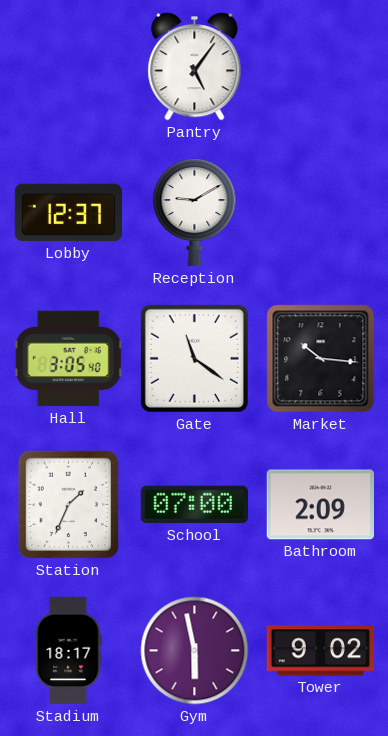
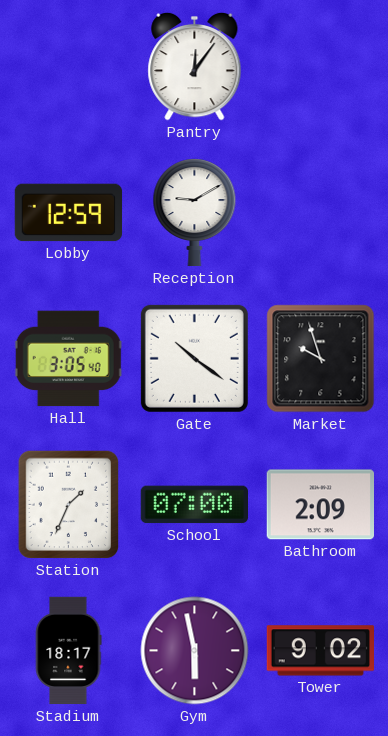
Pantry: 5:06 -> 12:06
Lobby: 12:37 -> 12:59
Gate: 11:21 -> 10:21
Market: 10:16 -> 9:57
